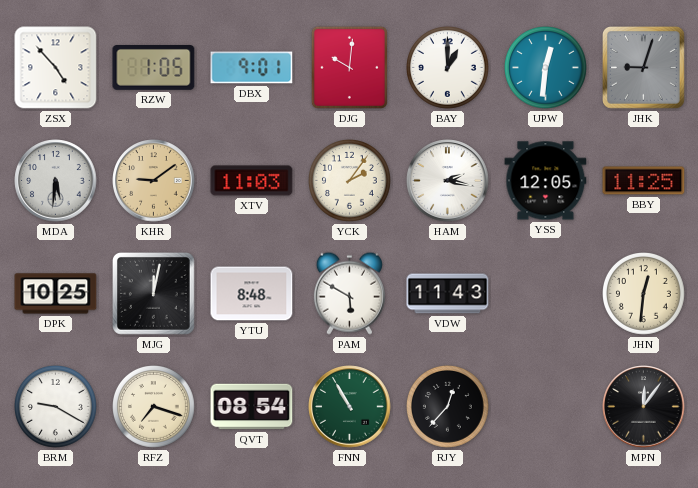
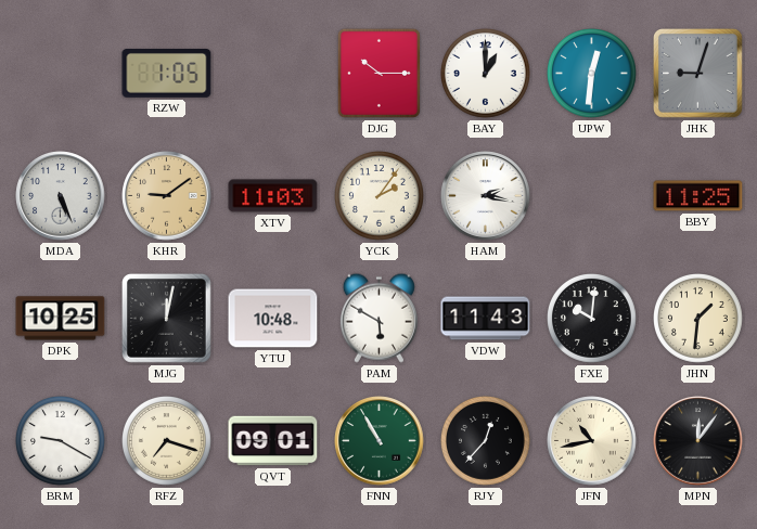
ZSX: 4:53 -> none
DBX: 9:01 -> none
DJG: 10:01 -> 10:15
MDA: 5:31 -> 5:26
YSS: 12:05 -> none
YTU: 8:48 -> 10:48
FXE: none -> 10:01
JHN: 12:31 -> 1:31
QVT: 08:54 -> 09:01
JFN: none -> 10:43
